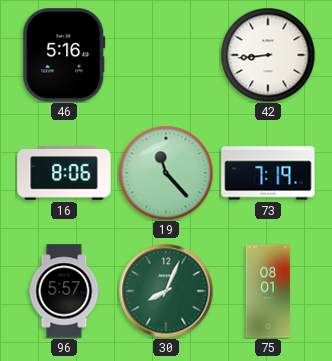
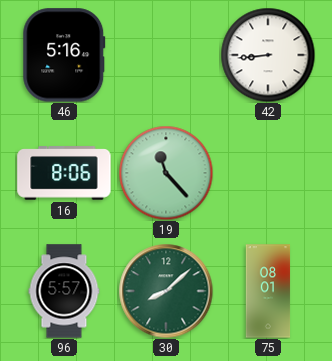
73: 7:19 -> none
30: 8:04 -> 8:08
